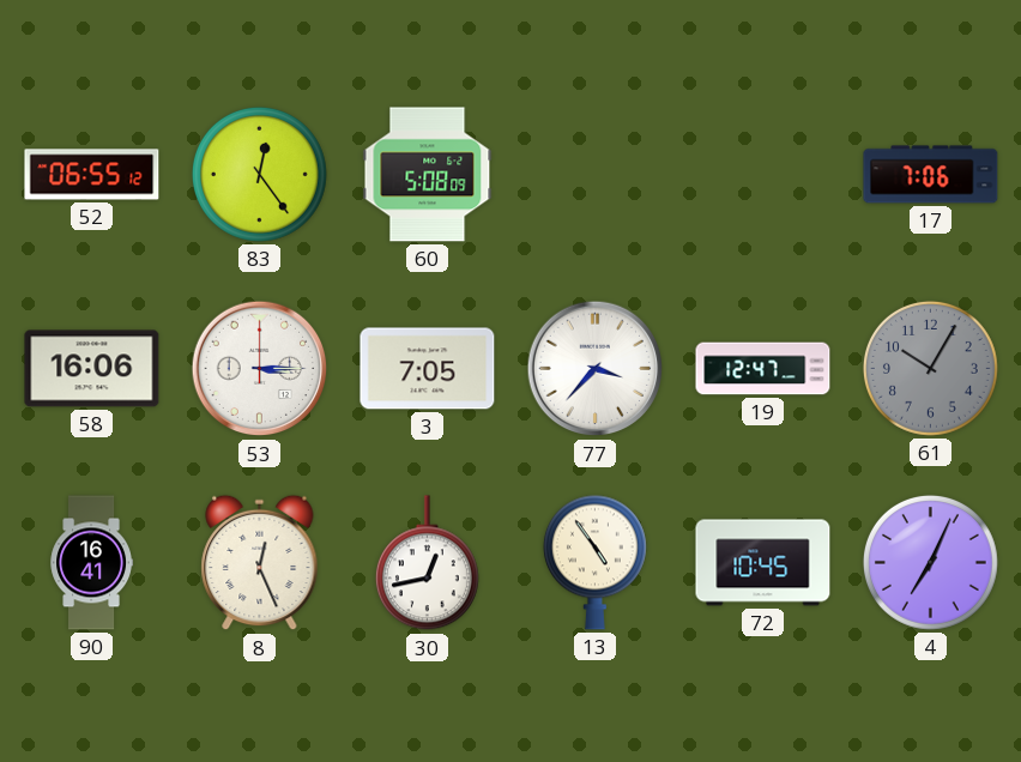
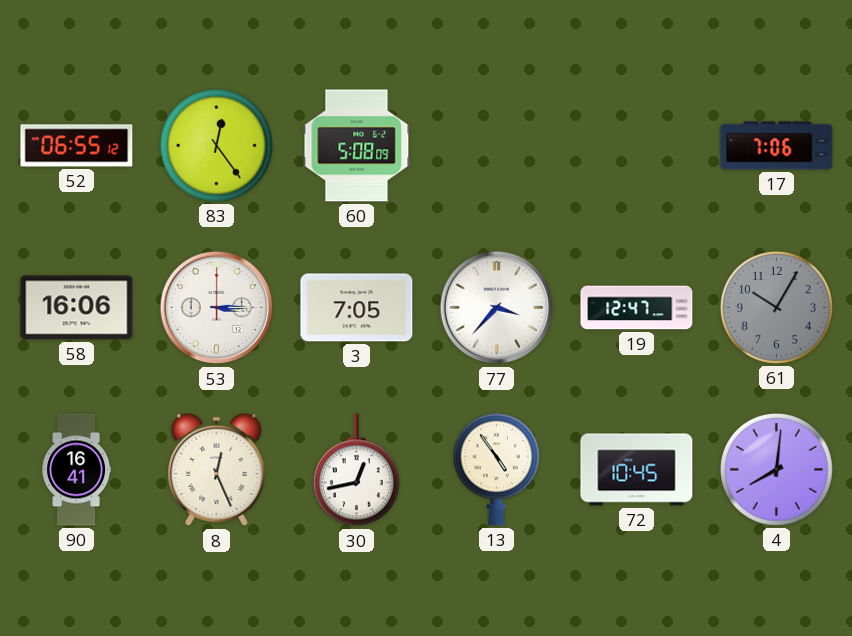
4: 7:04 -> 8:01
